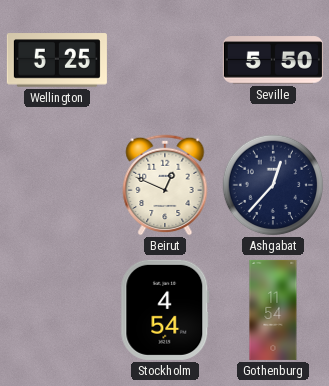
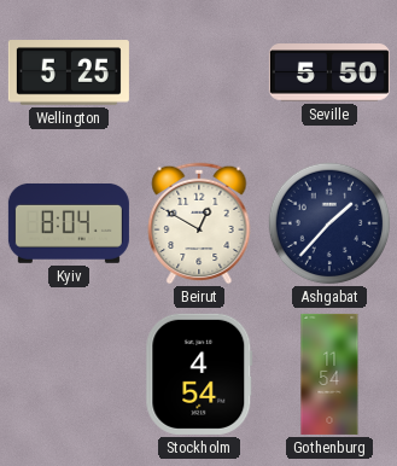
Kyiv: none -> 8:04
Beirut: 12:49 -> 12:50
Ashgabat: 12:37 -> 1:37
